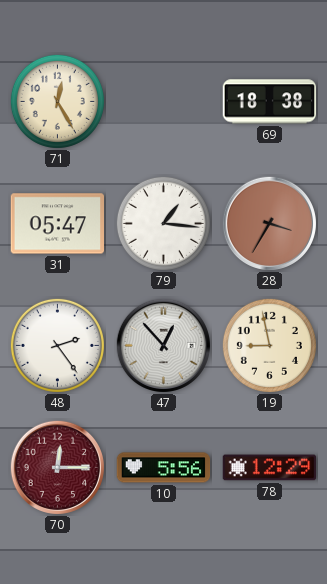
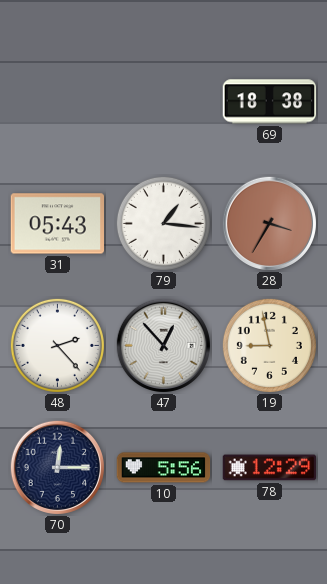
71: 12:25 -> none
31: 05:47 -> 05:43
48: 2:24 -> 2:23
70 dial: burgundy -> navy
